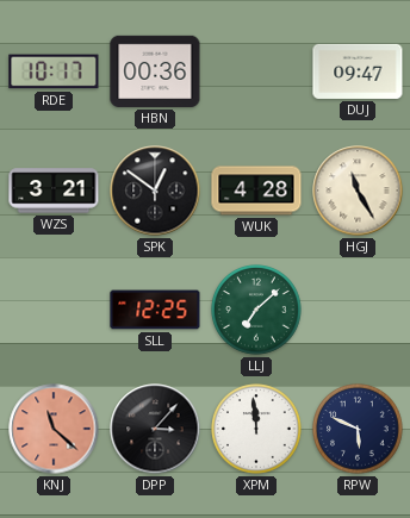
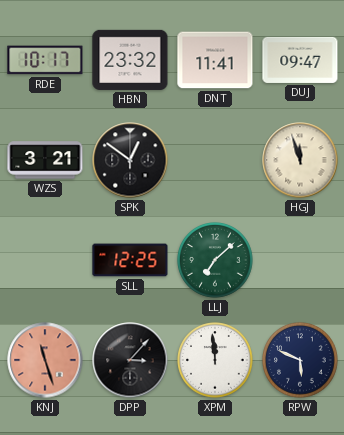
HBN: 00:36 -> 23:32
DNT: none -> 11:41
WUK: 4:28 -> none
HGJ: 11:25 -> 11:57
KNJ: 11:22 -> 11:27
